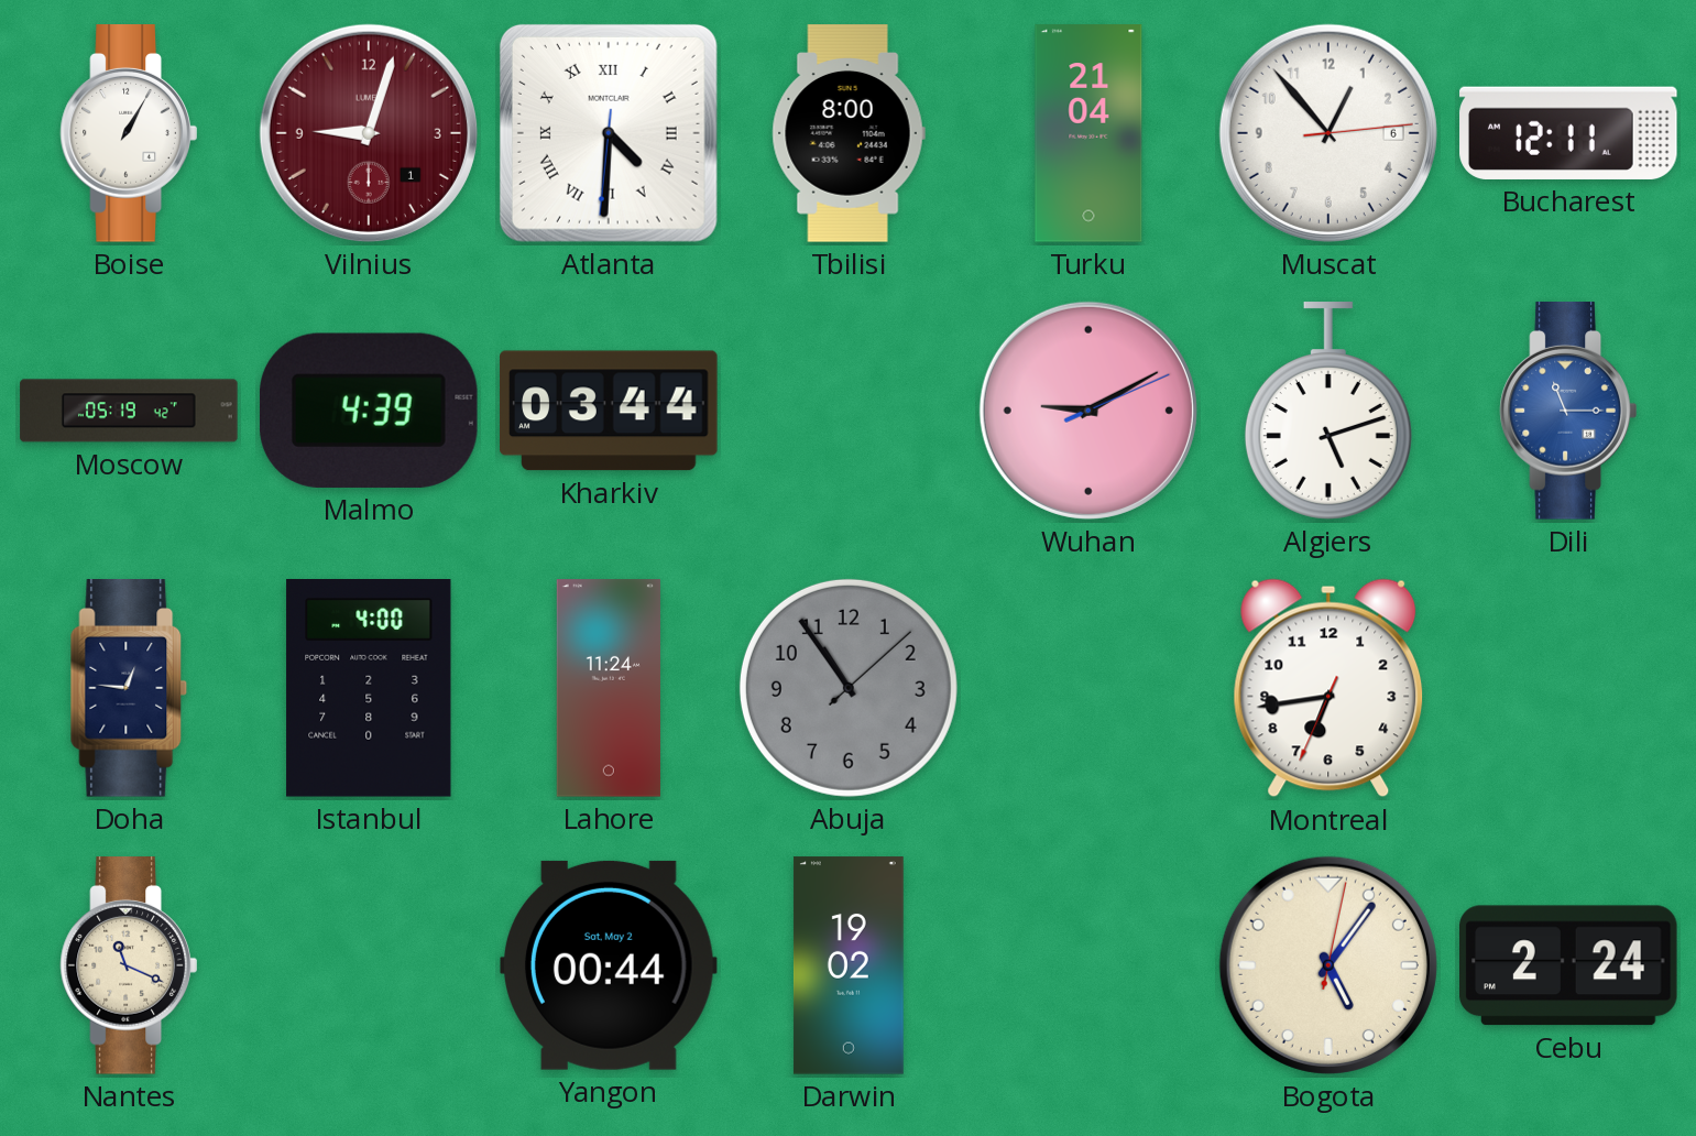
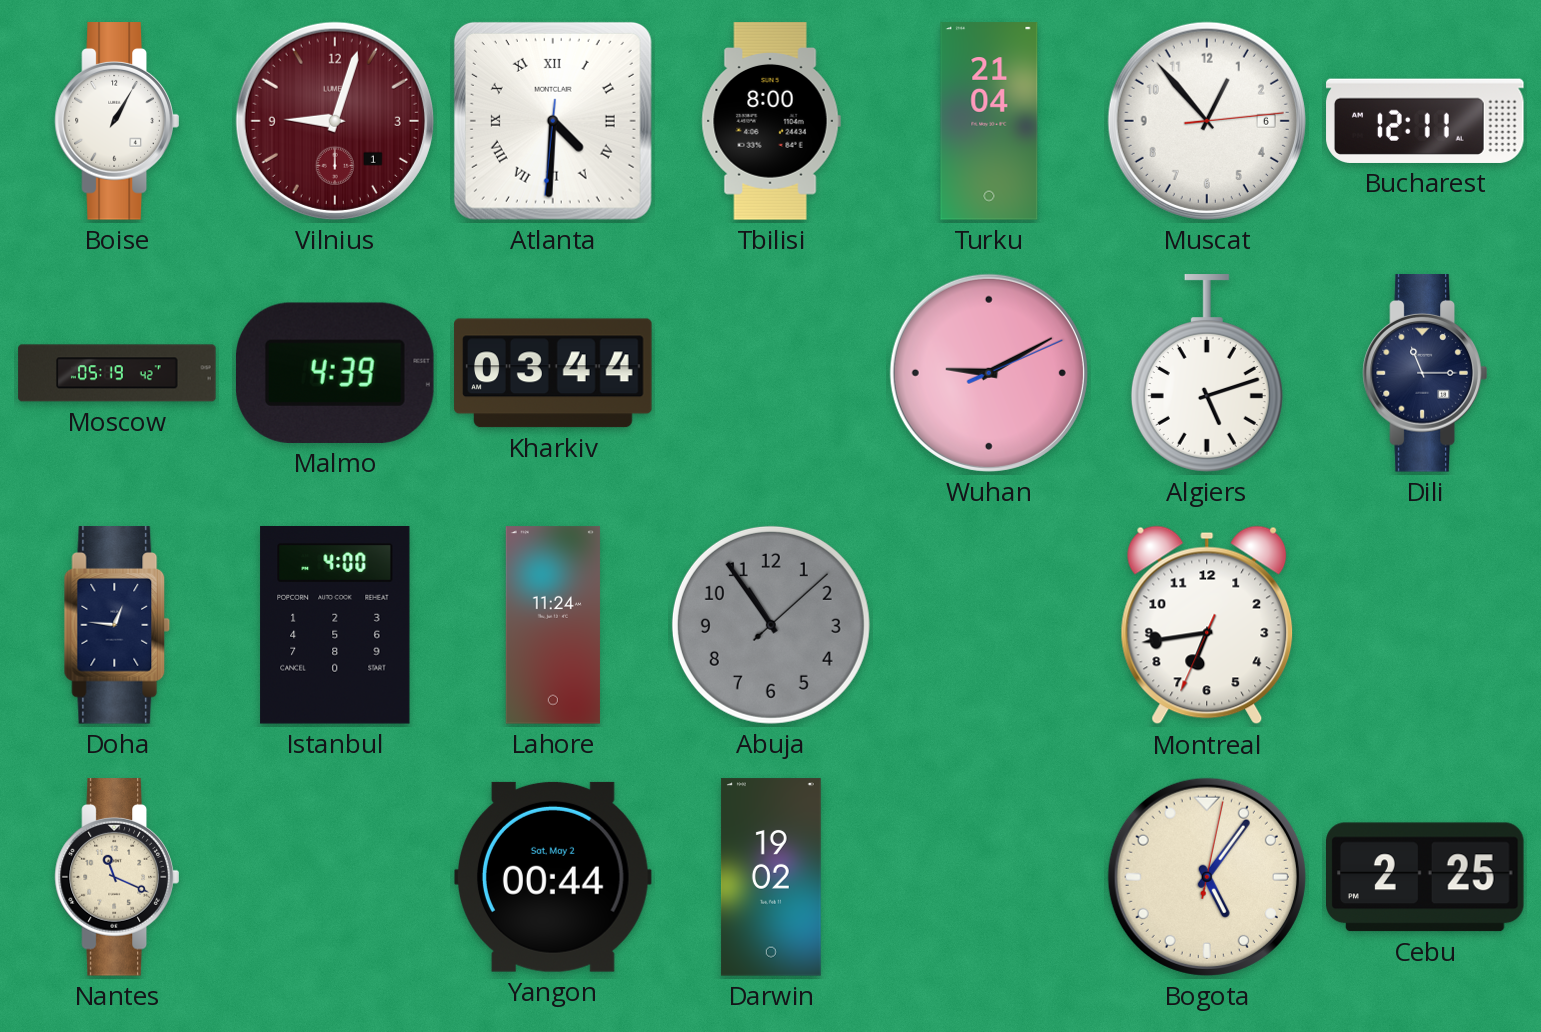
Dili dial: blue -> navy
Cebu: 2:24 -> 2:25
